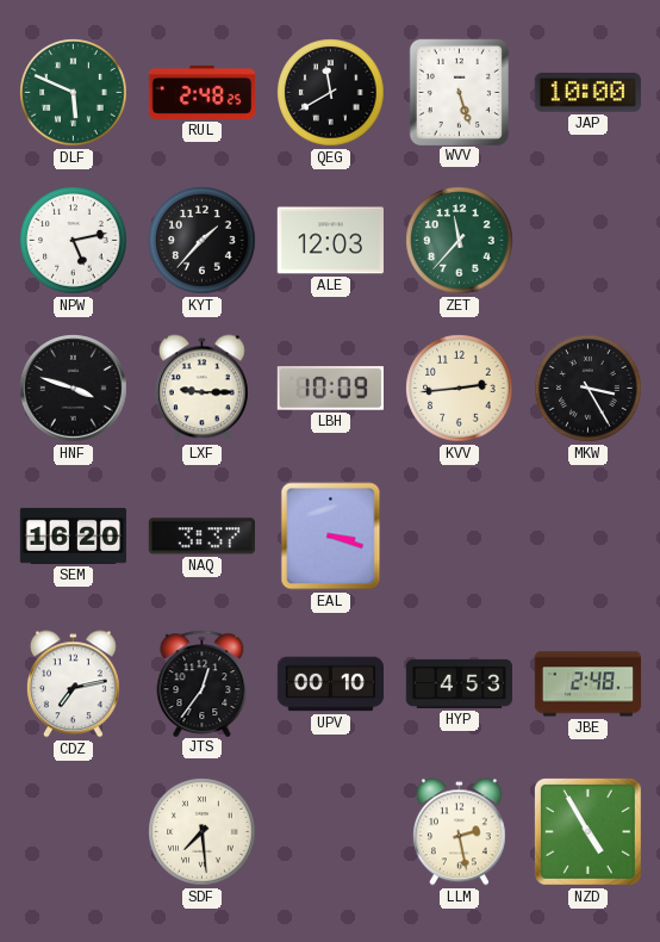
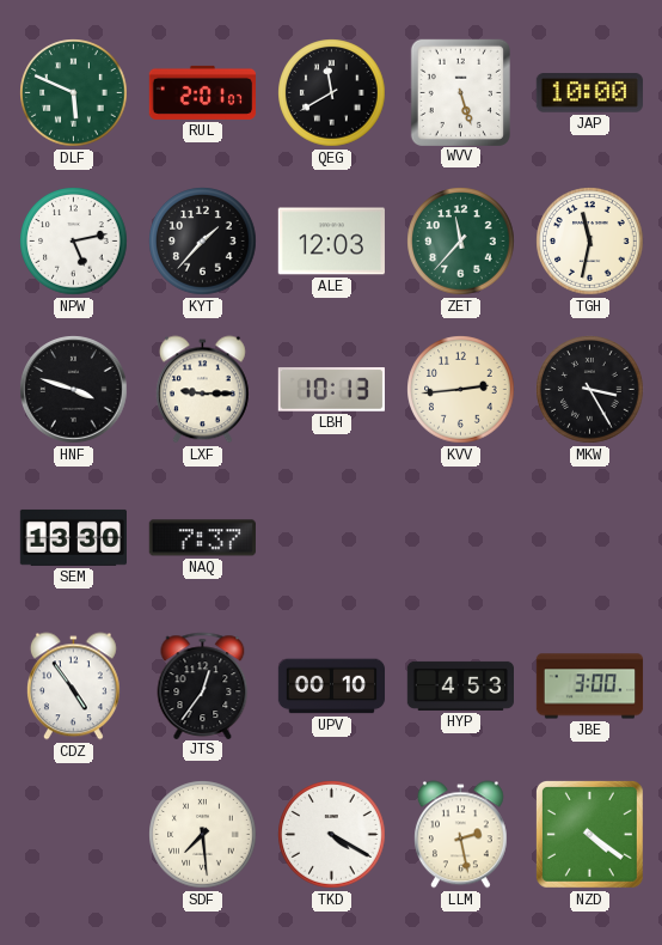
RUL: 2:48 -> 2:01
TGH: none -> 11:32
LBH: 10:09 -> 10:13
SEM: 16:20 -> 13:30
NAQ: 3:37 -> 7:37
EAL: 3:18 -> none
CDZ: 7:13 -> 4:54
JBE: 2:48 -> 3:00
TKD: none -> 4:20
NZD: 4:55 -> 4:21
